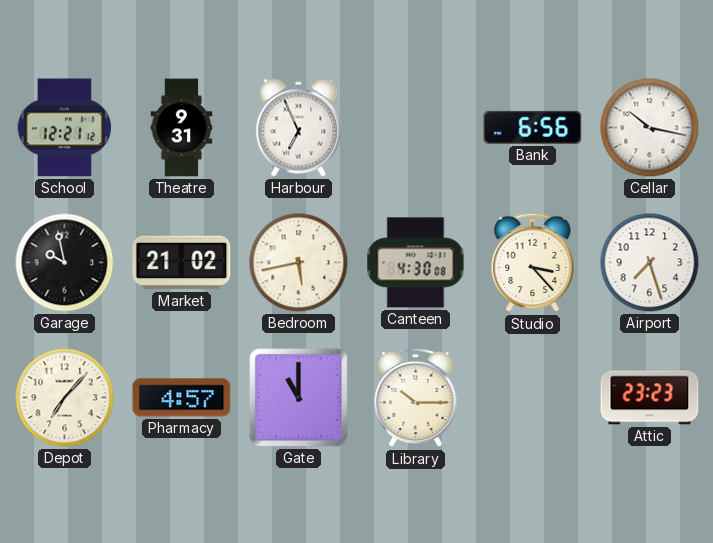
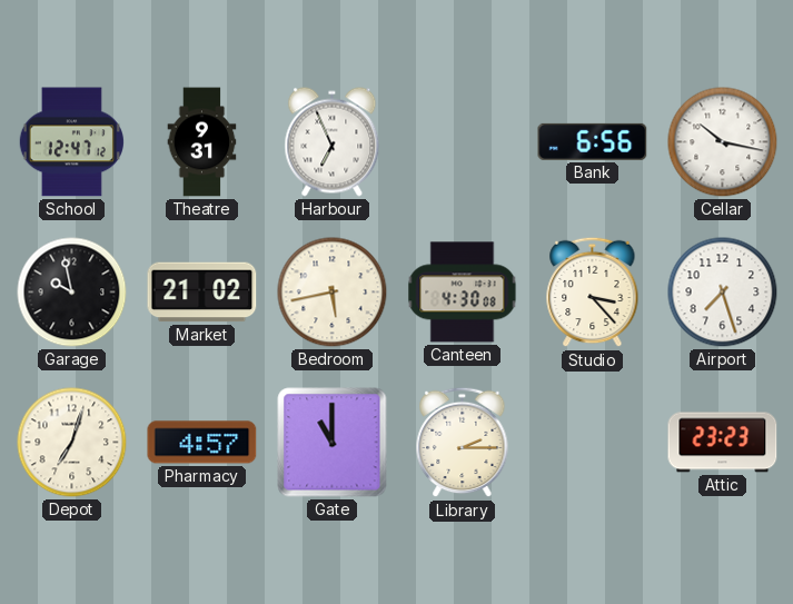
School: 12:21 -> 12:47
Depot: 7:07 -> 7:03
Library: 10:15 -> 2:15
